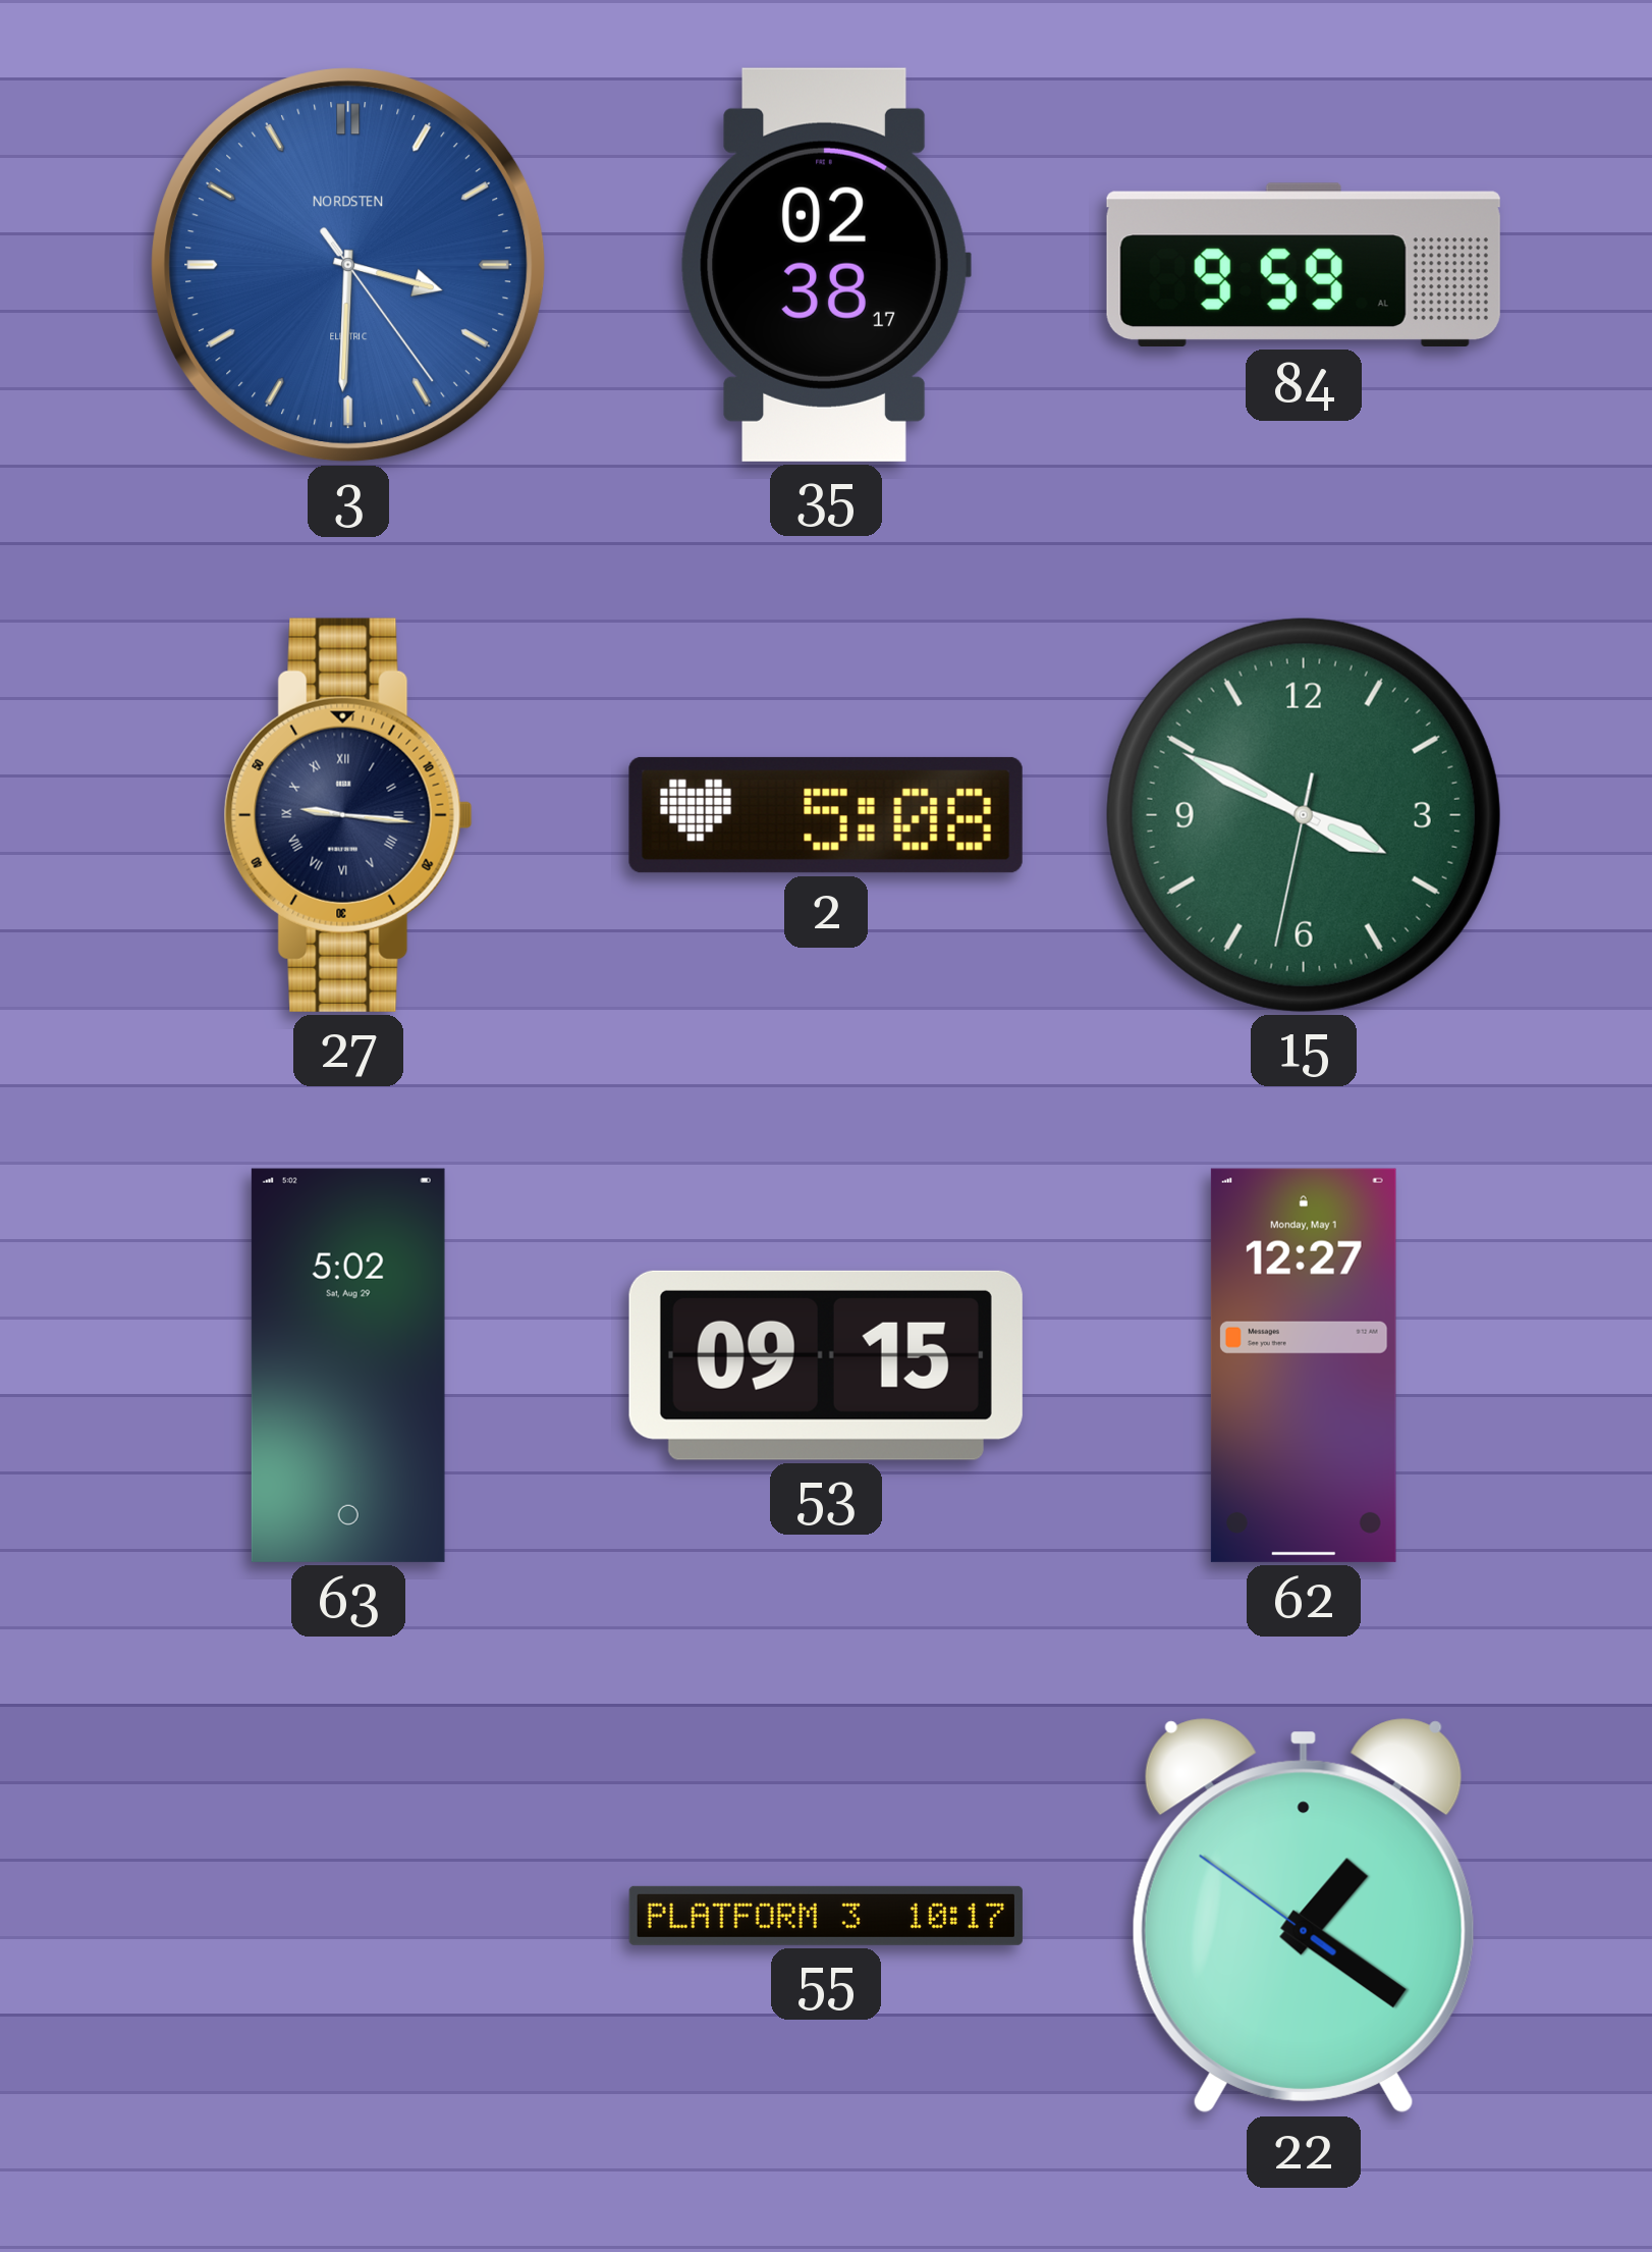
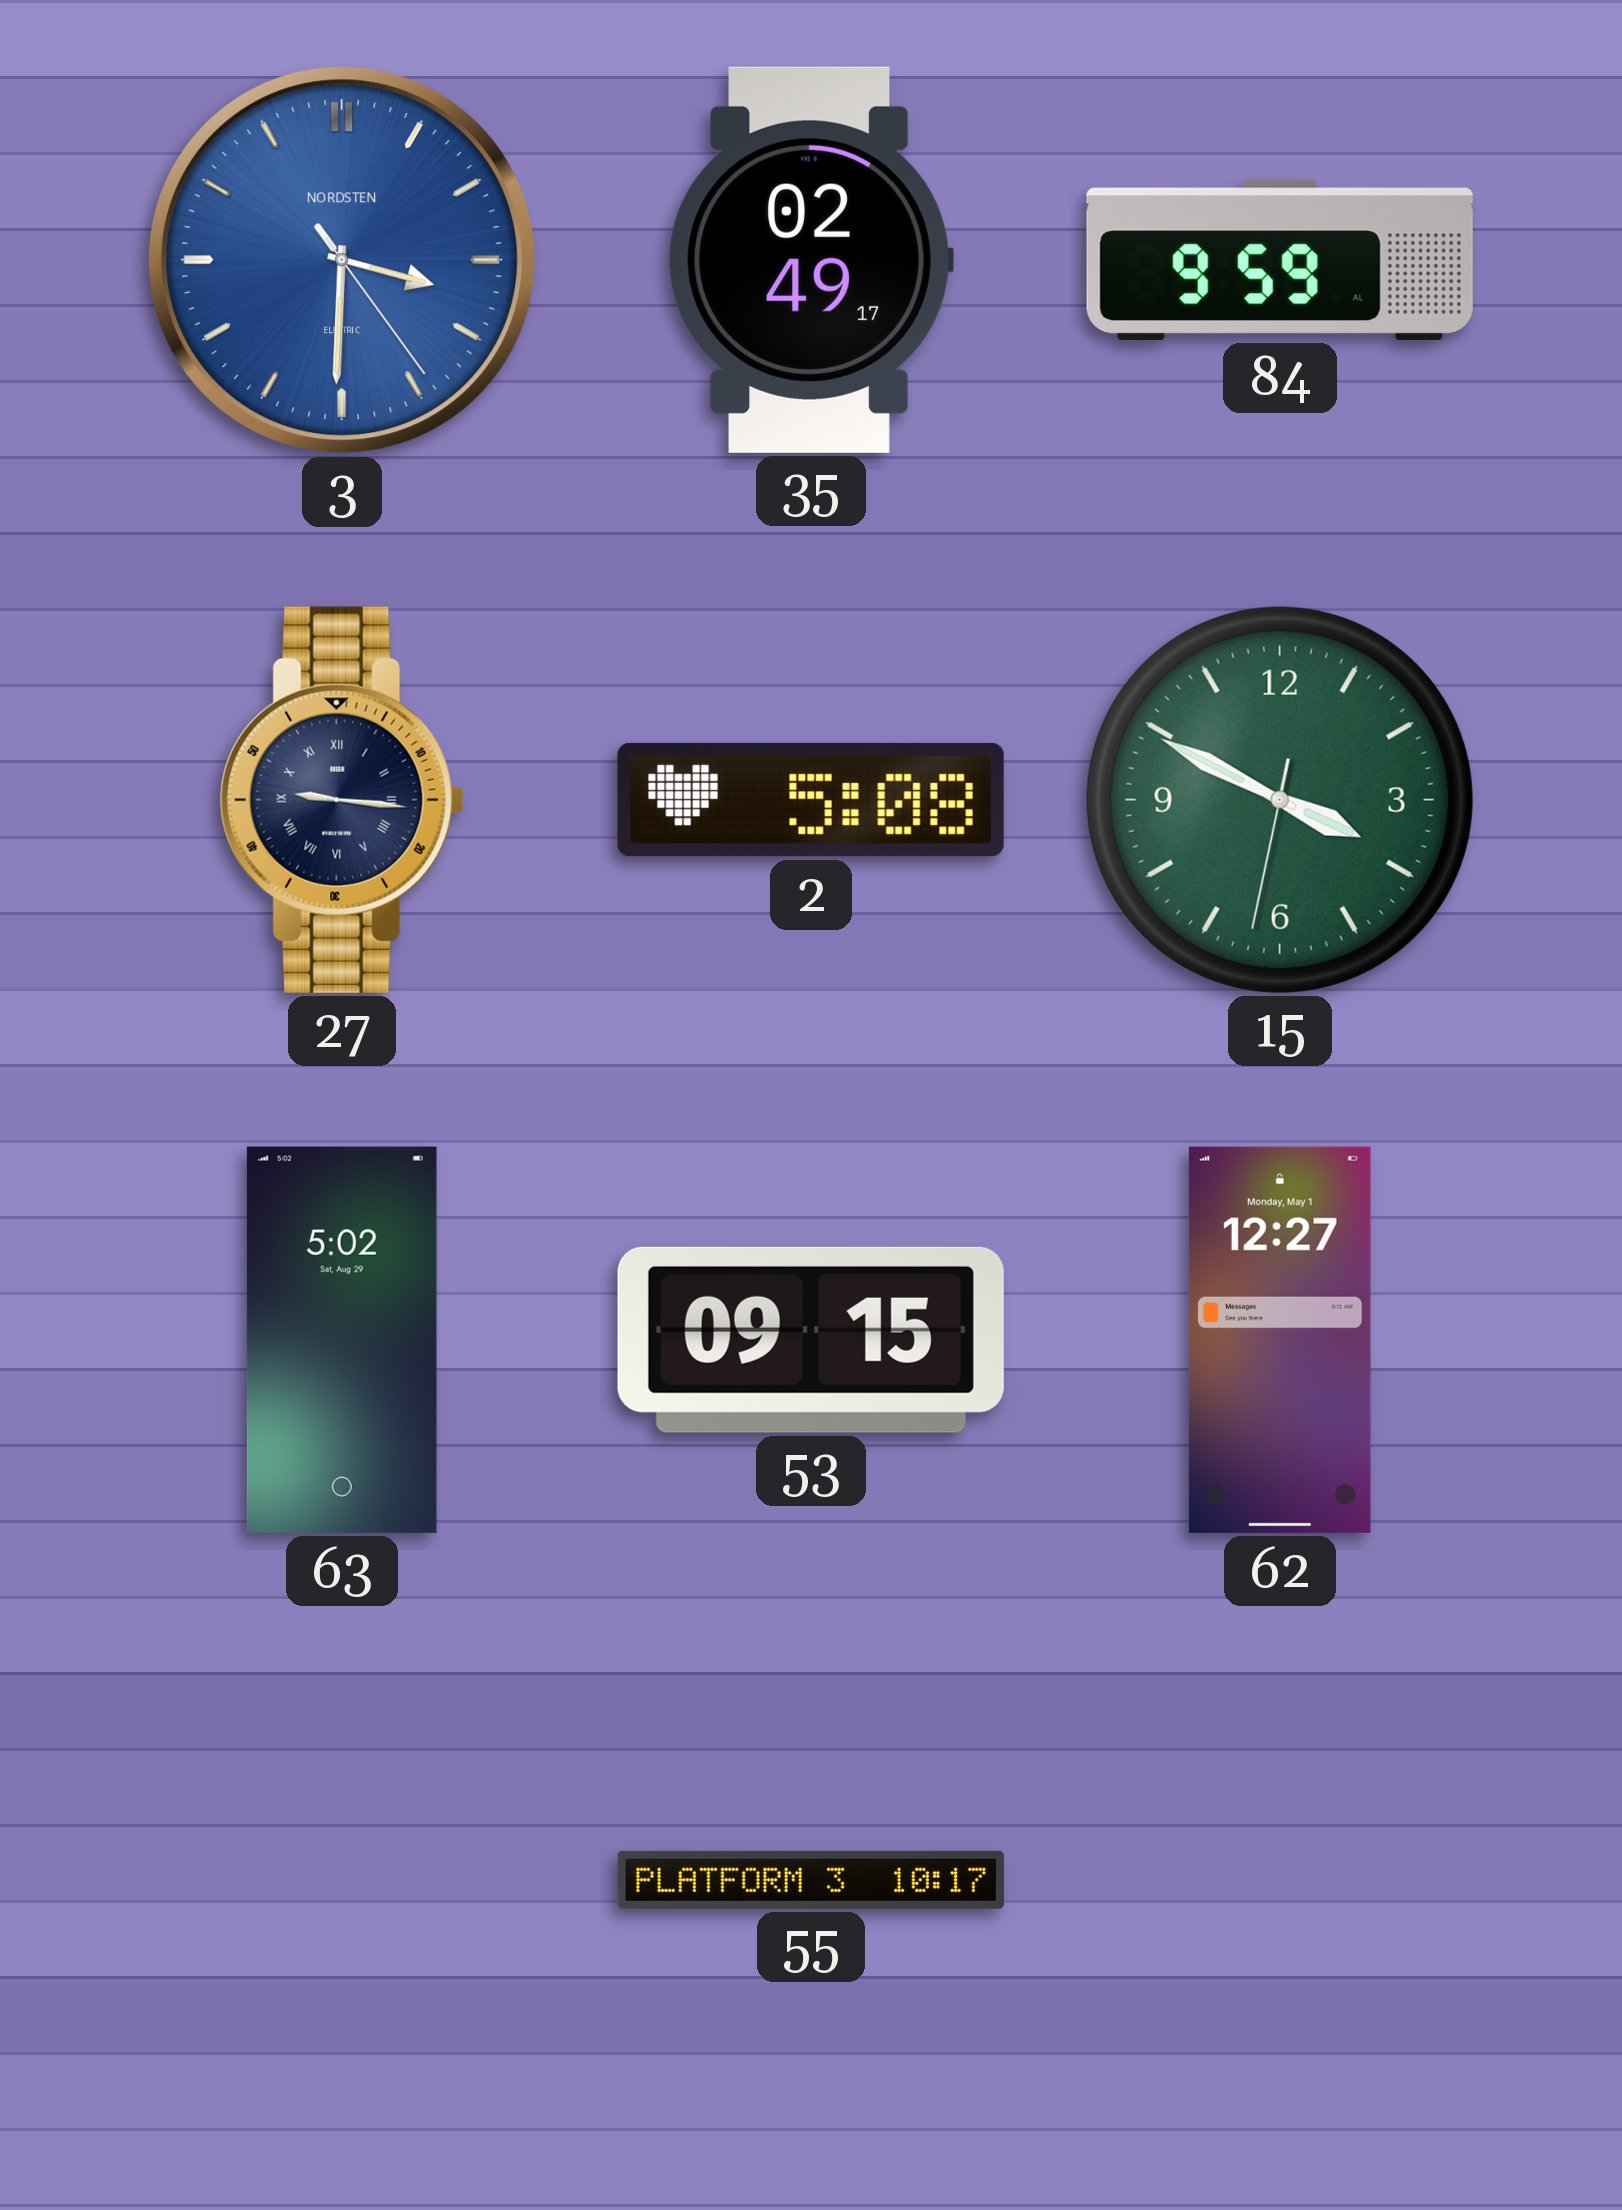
35: 02:38 -> 02:49
22: 1:20 -> none
